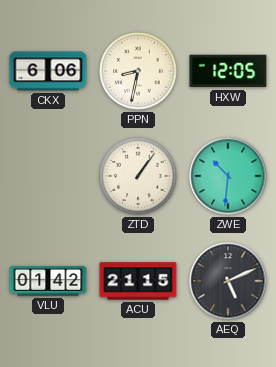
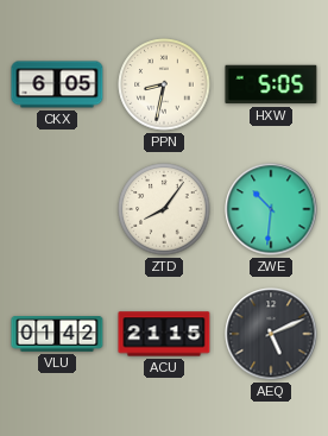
CKX: 6:06 -> 6:05
HXW: 12:05 -> 5:05
ZTD: 1:06 -> 8:06
